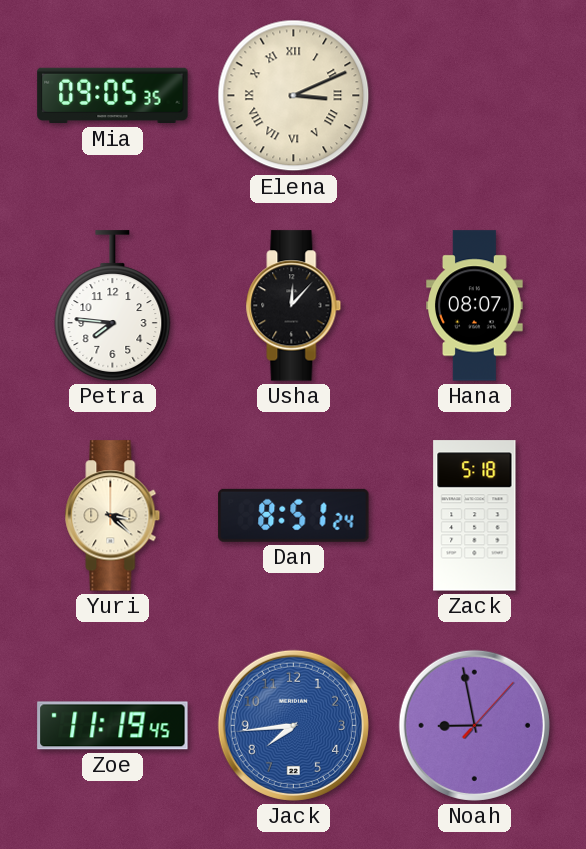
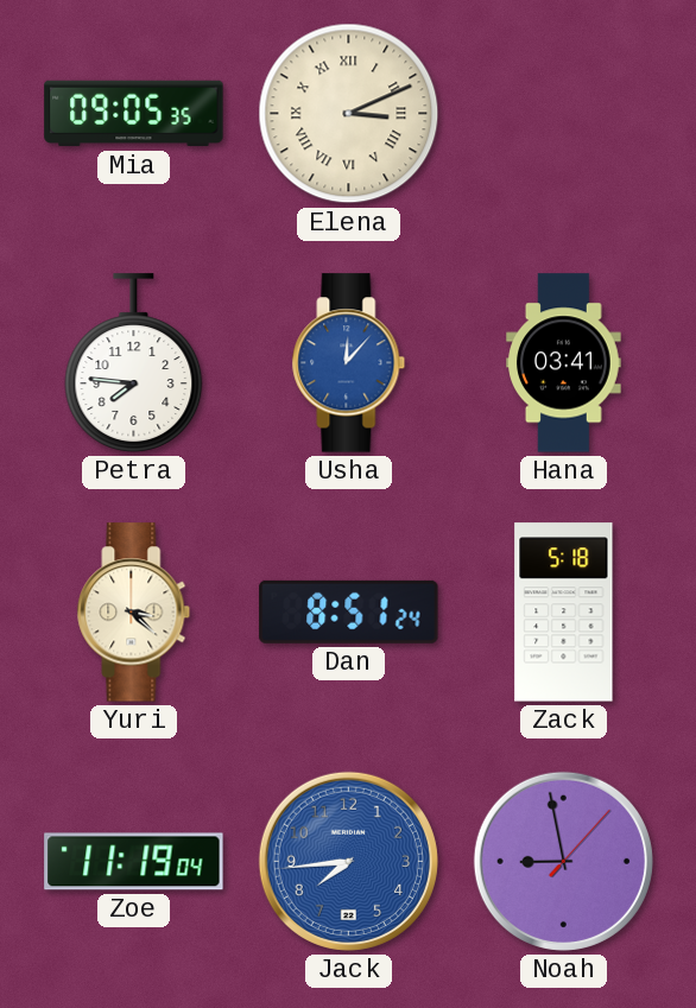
Usha dial: black -> blue
Hana: 08:07 -> 03:41
Zoe: 11:19:45 -> 11:19:04
